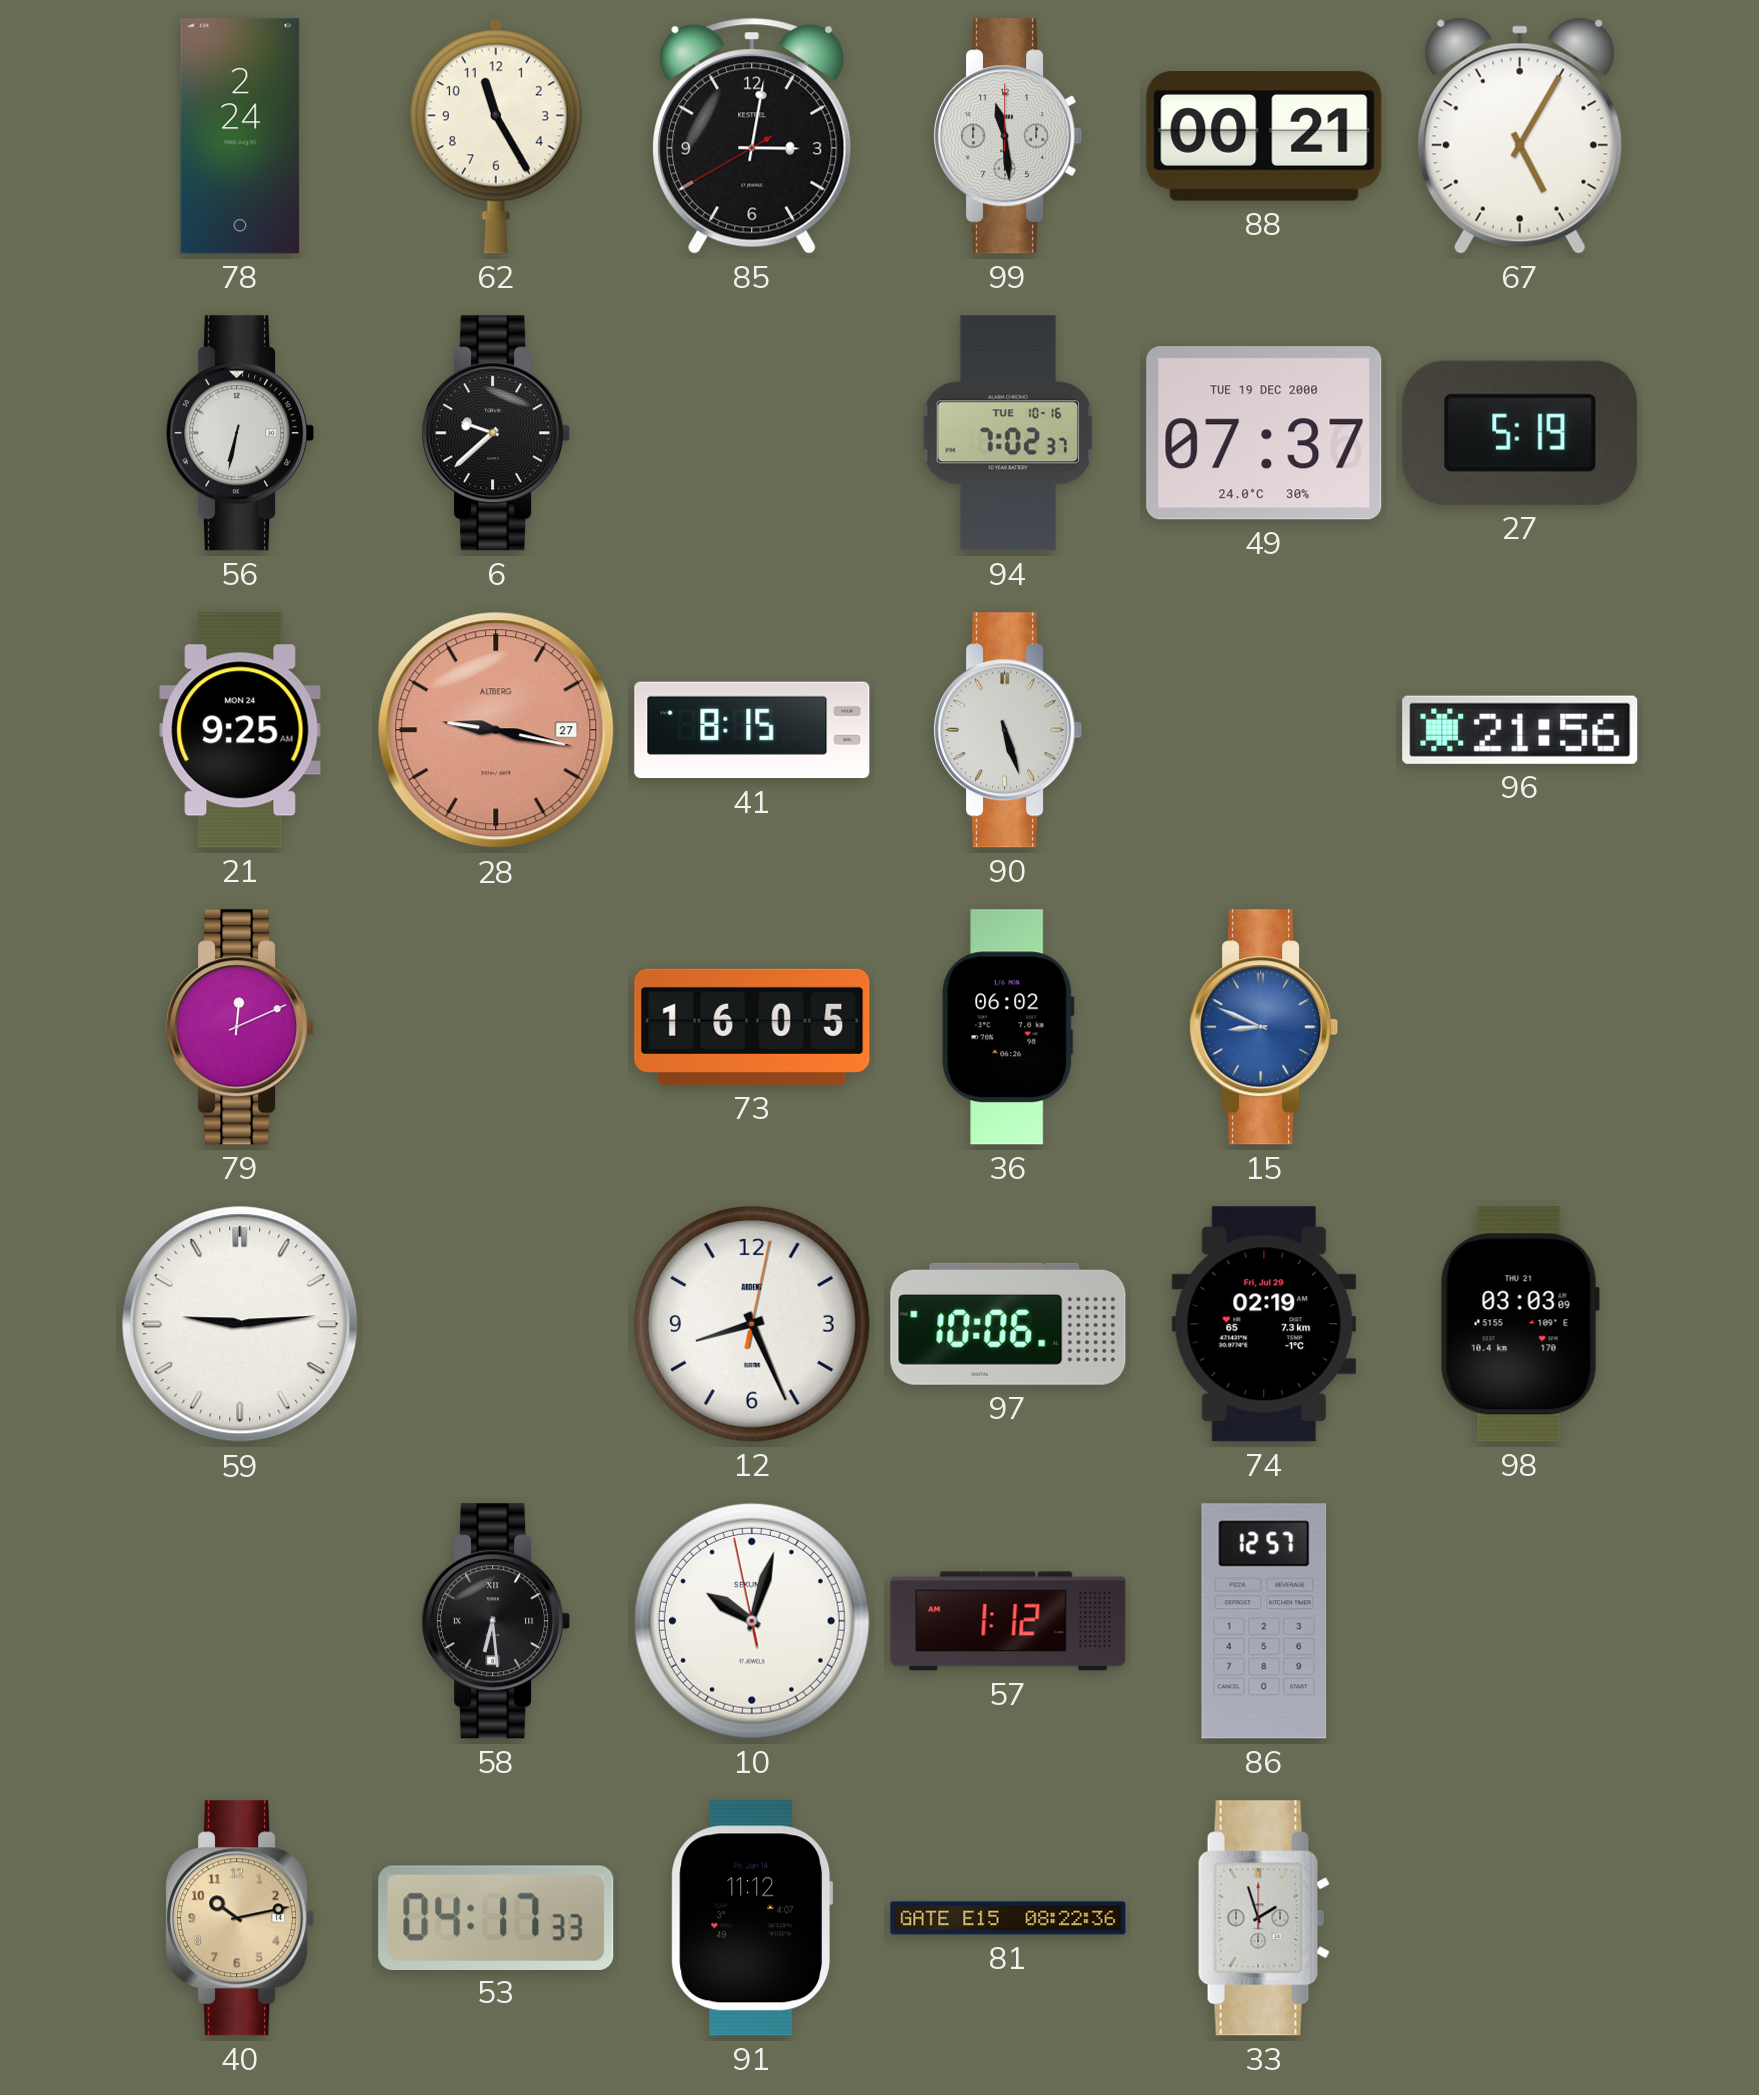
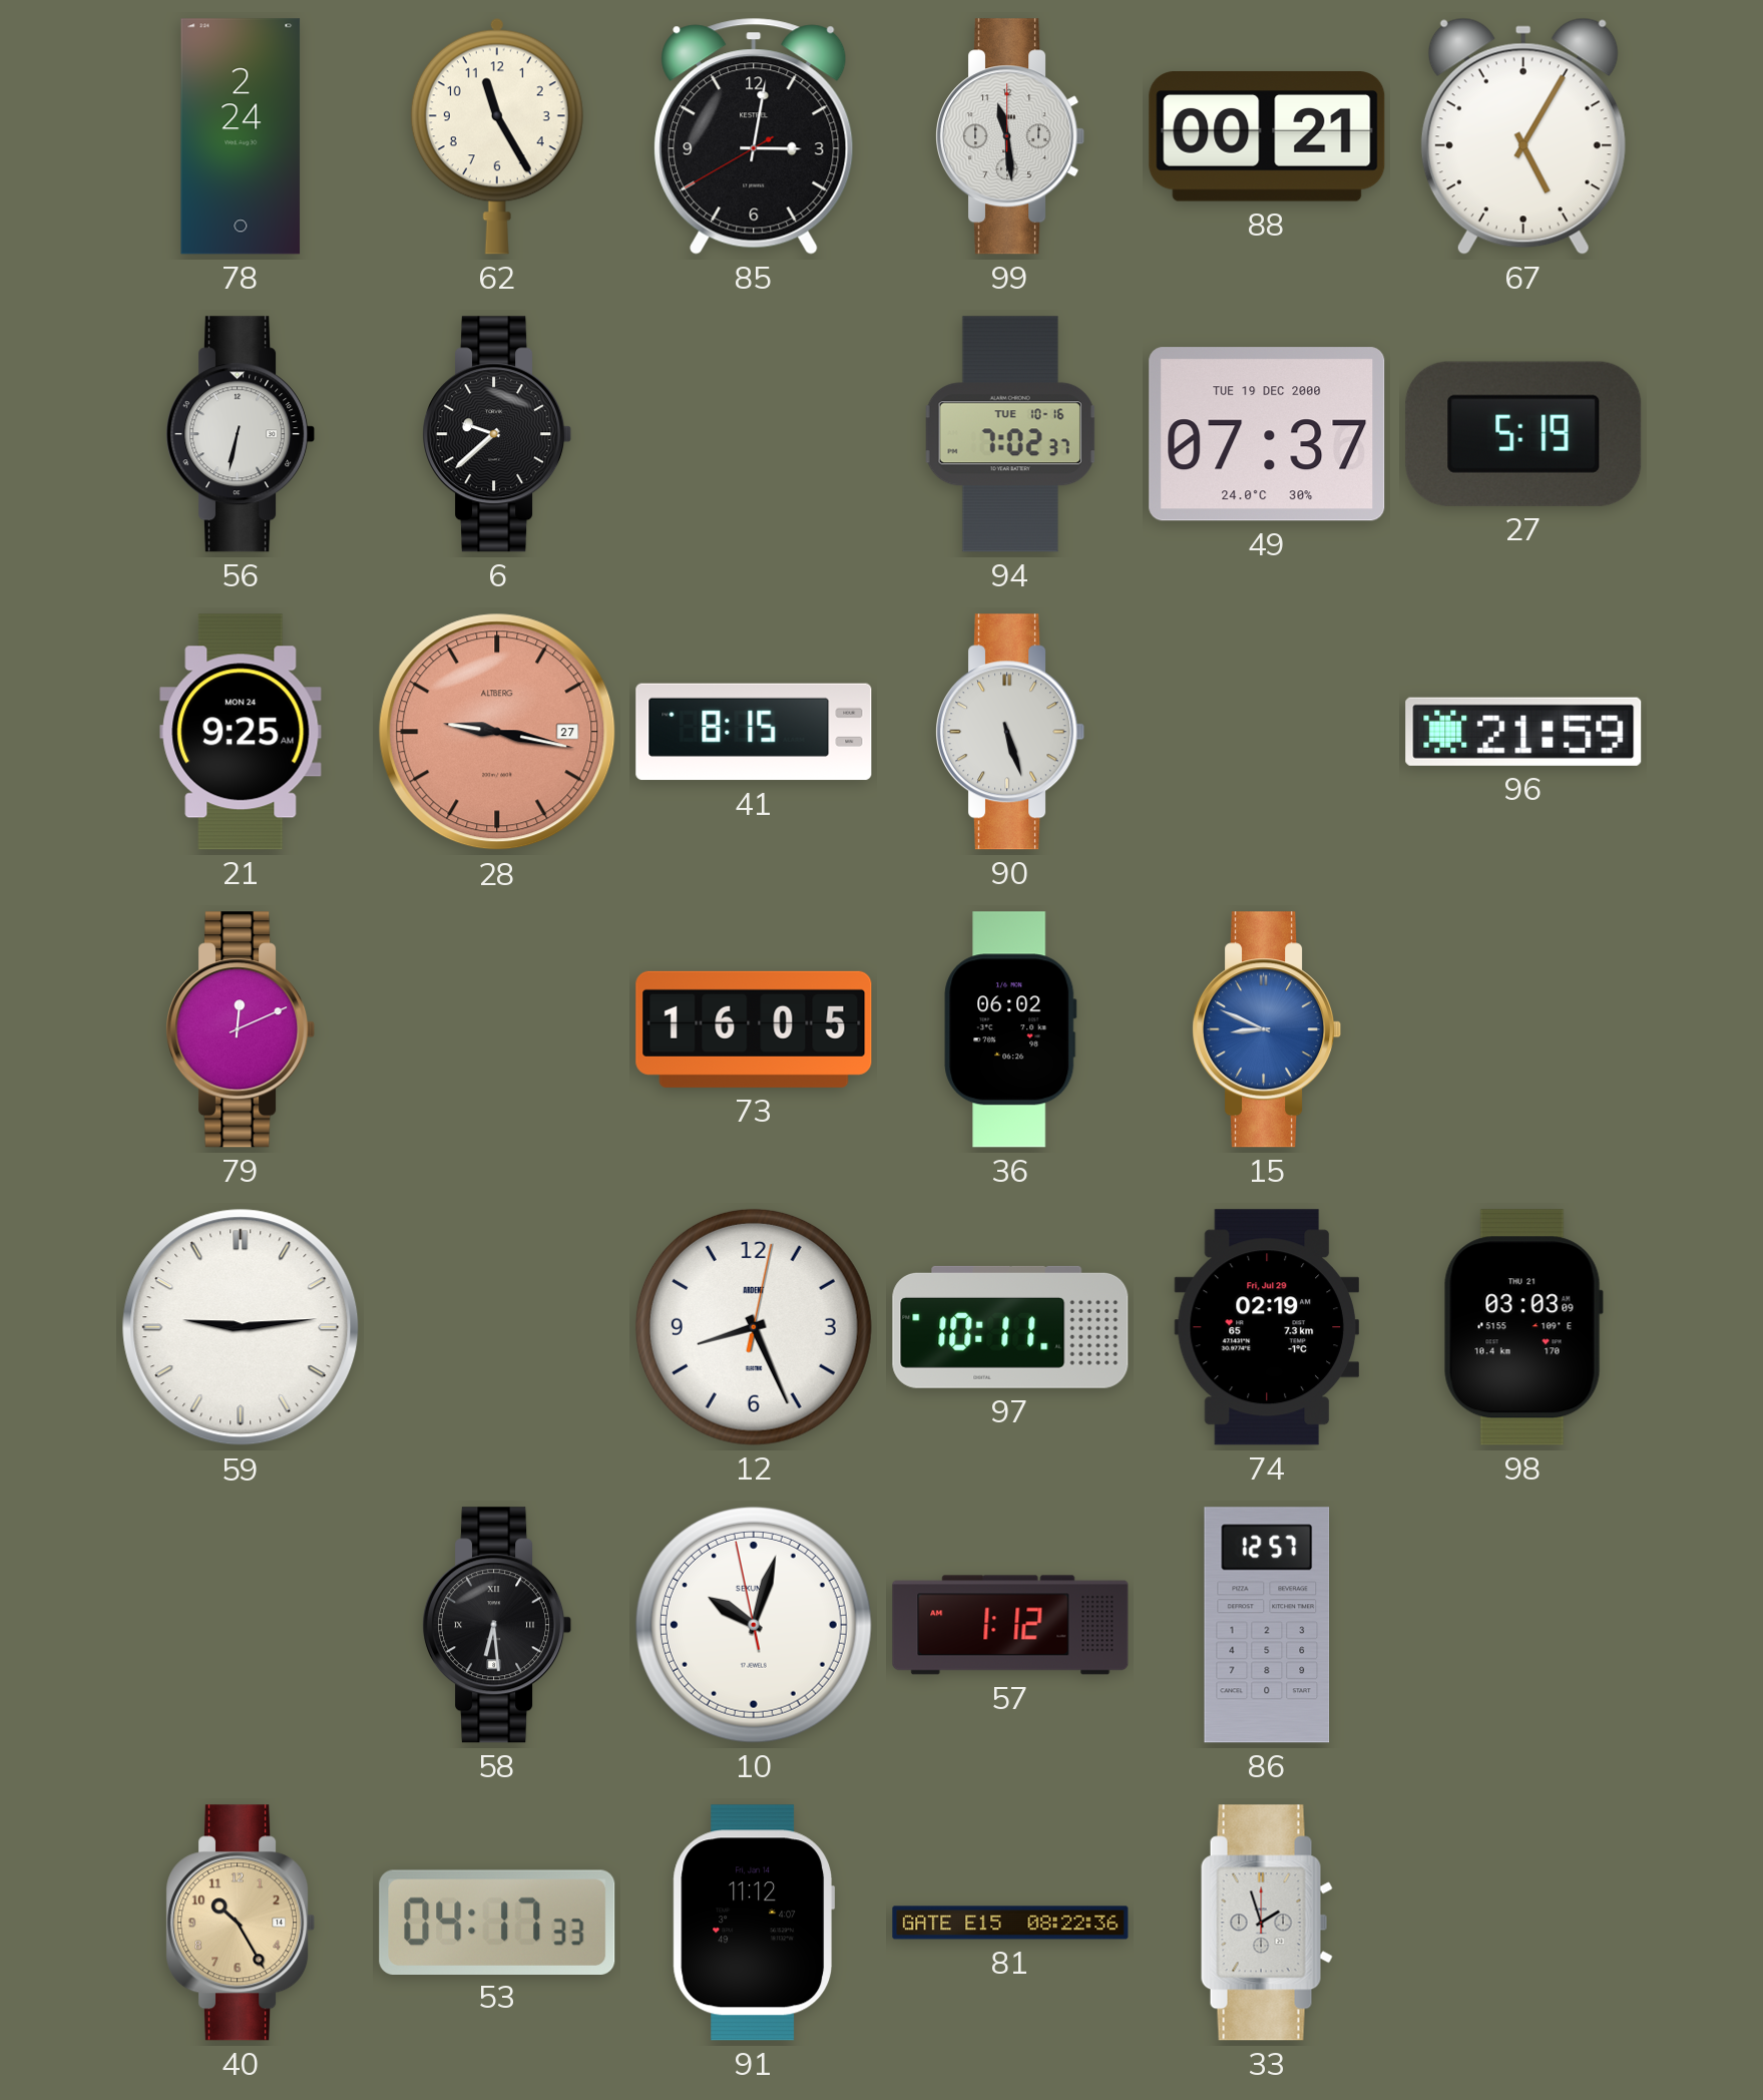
96: 21:56 -> 21:59
97: 10:06 -> 10:11
40: 10:13 -> 10:25
